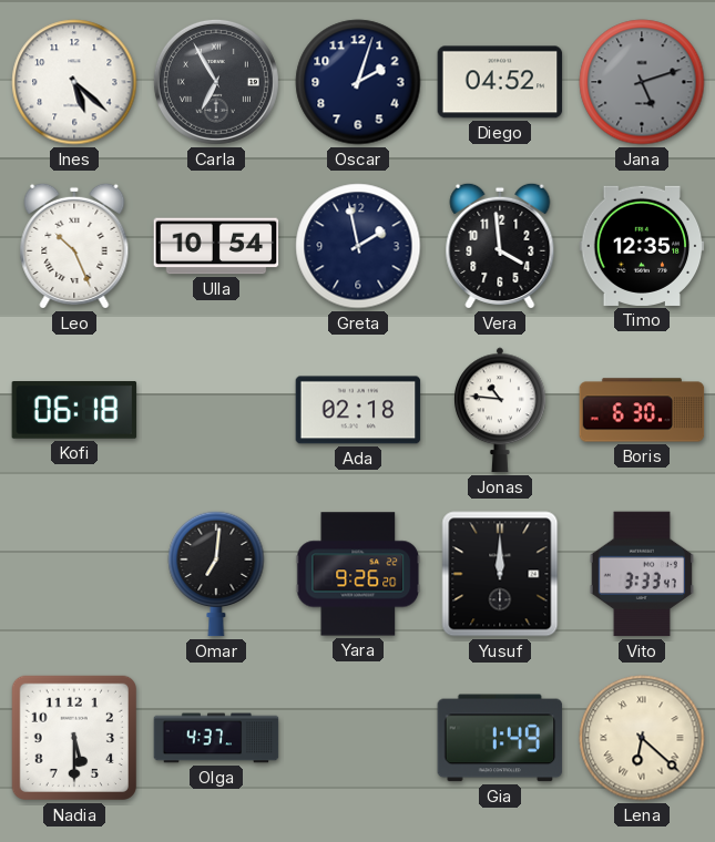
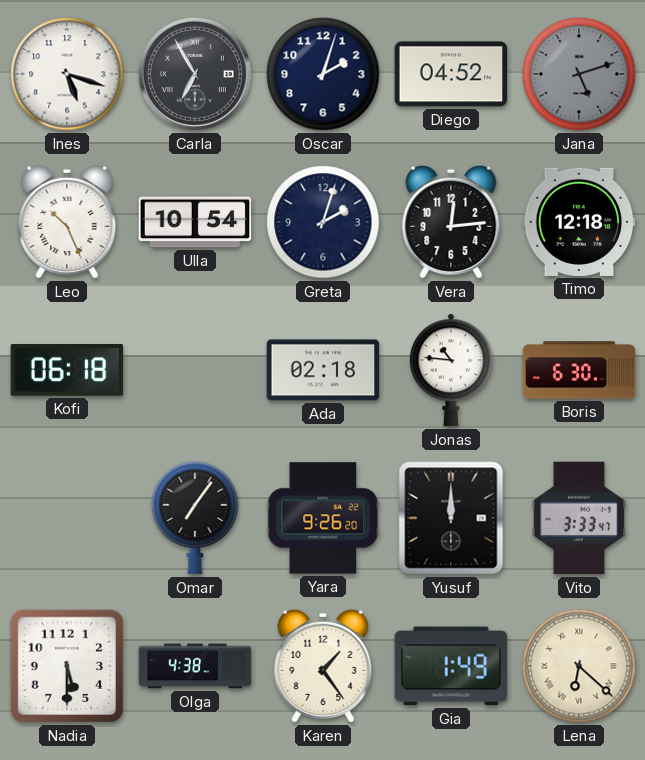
Ines: 5:22 -> 5:18
Greta: 1:58 -> 2:03
Vera: 3:59 -> 12:14
Timo: 12:35 -> 12:18
Omar: 7:01 -> 7:06
Olga: 4:37 -> 4:38
Karen: none -> 1:24
